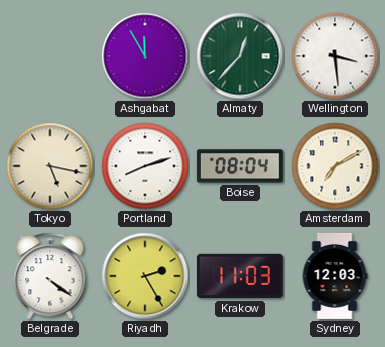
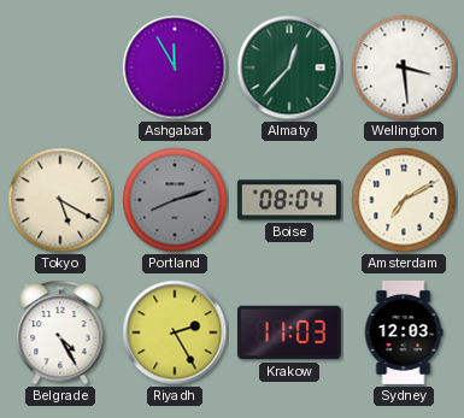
Tokyo: 5:17 -> 5:20
Portland dial: white -> grey
Belgrade: 4:21 -> 4:25
